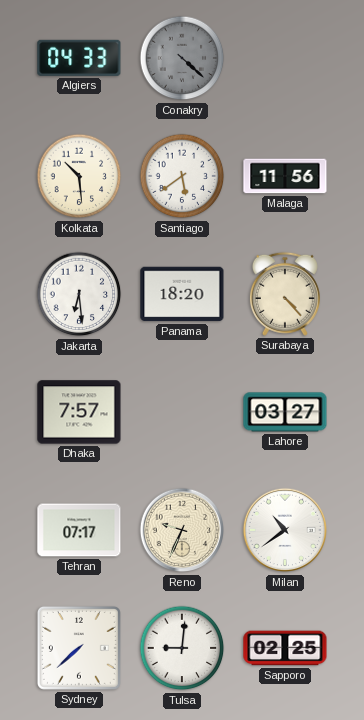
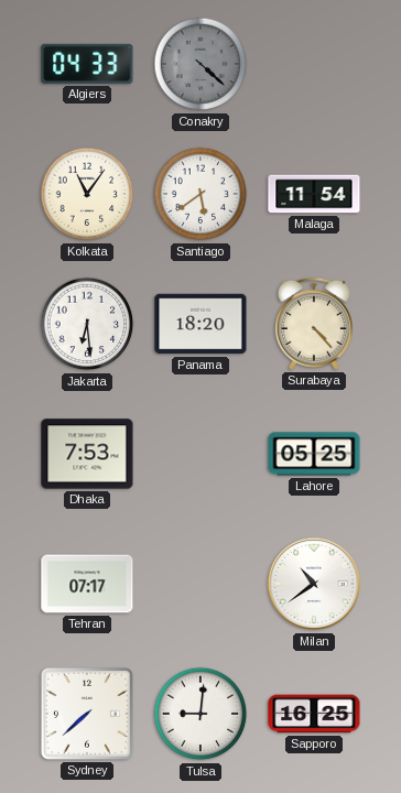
Kolkata: 10:29 -> 11:06
Malaga: 11:56 -> 11:54
Dhaka: 7:57 -> 7:53
Lahore: 03:27 -> 05:25
Reno: 9:34 -> none
Sapporo: 02:25 -> 16:25
